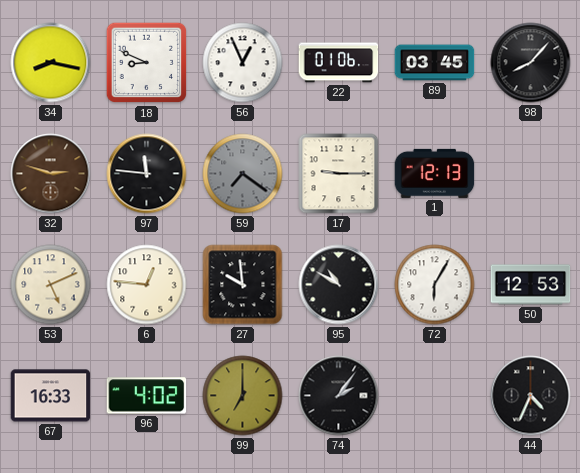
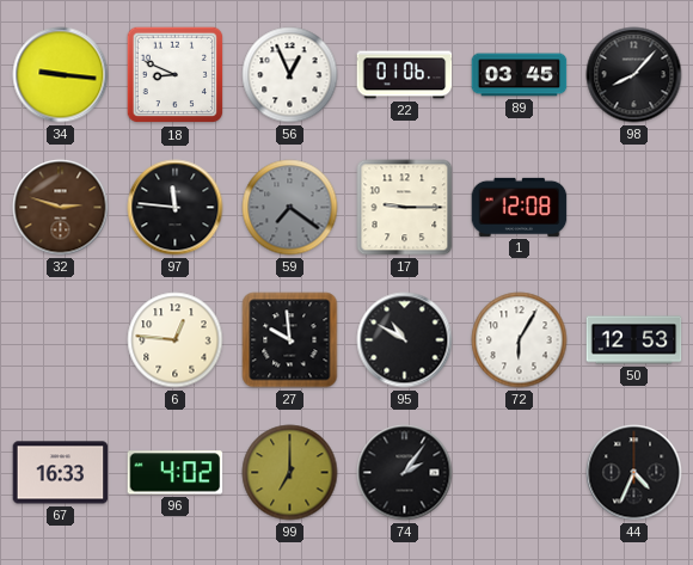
34: 8:17 -> 9:16
1: 12:13 -> 12:08
53: 5:11 -> none
